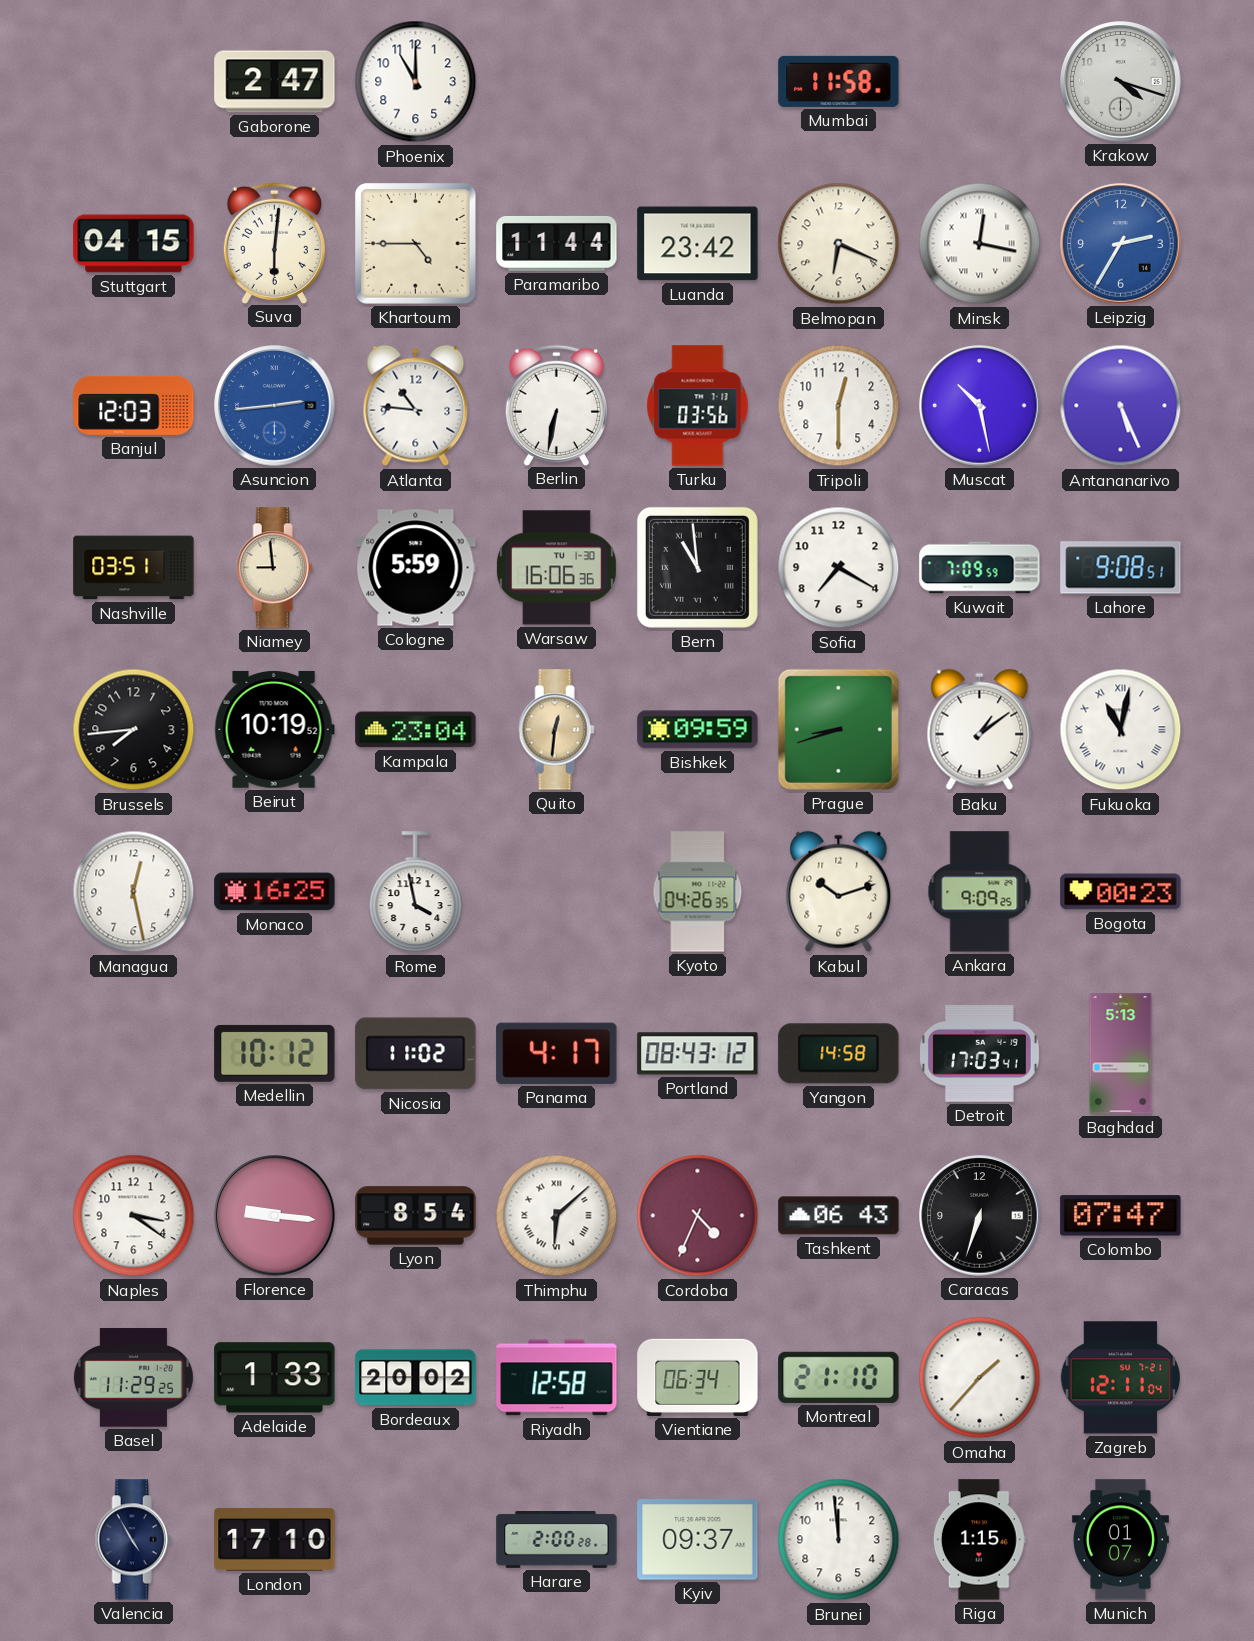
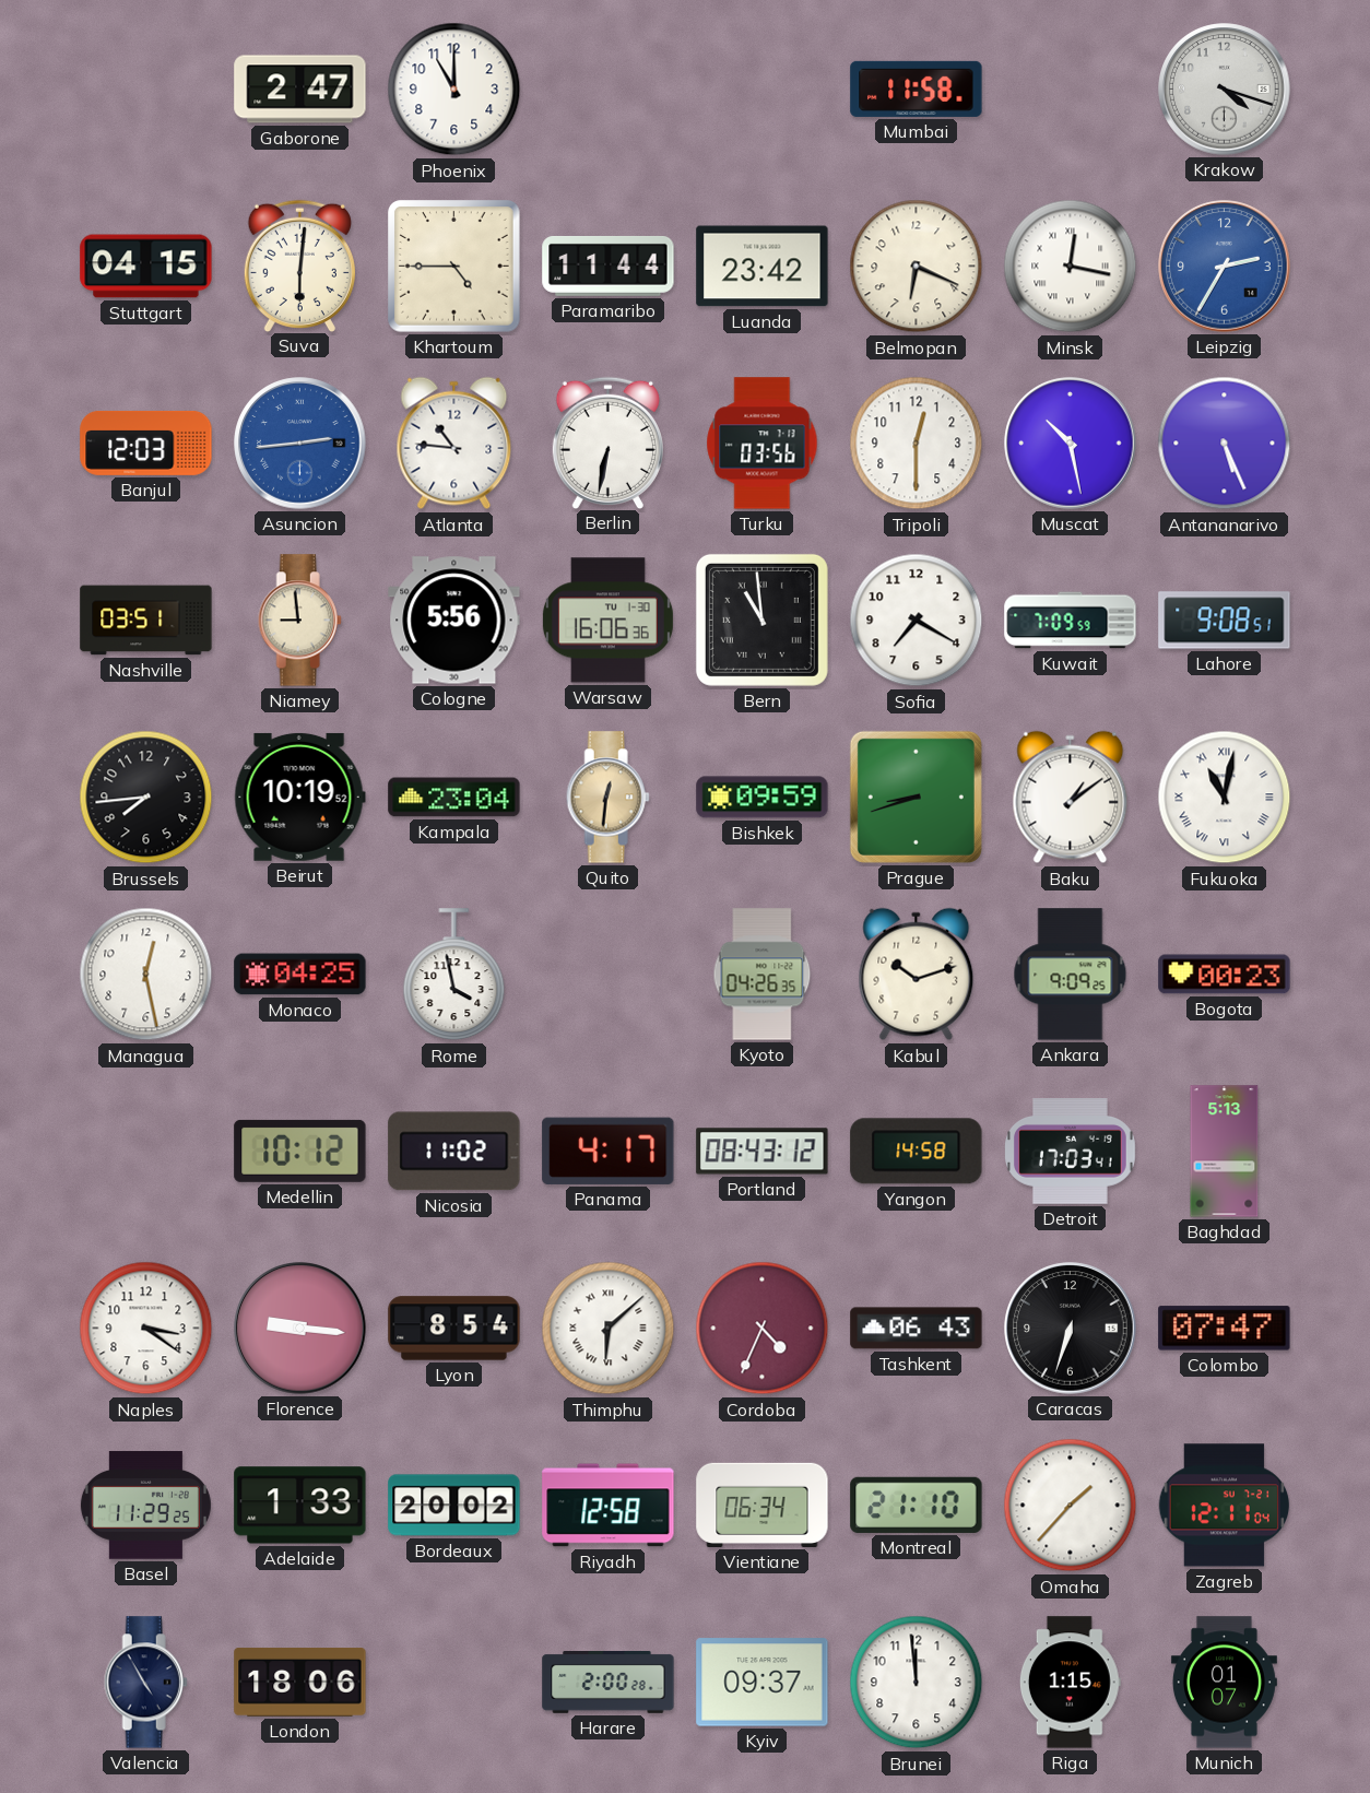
Cologne: 5:59 -> 5:56
Monaco: 16:25 -> 04:25
London: 17:10 -> 18:06
